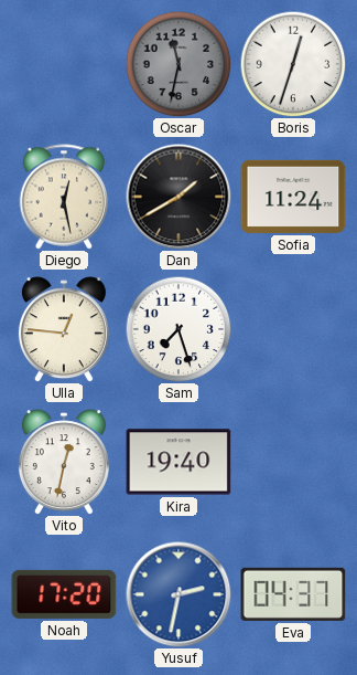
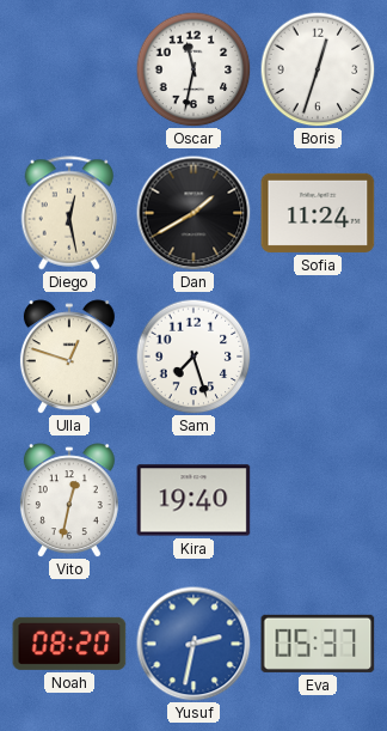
Oscar dial: grey -> white
Ulla: 12:46 -> 12:48
Noah: 17:20 -> 08:20
Eva: 04:37 -> 05:37
